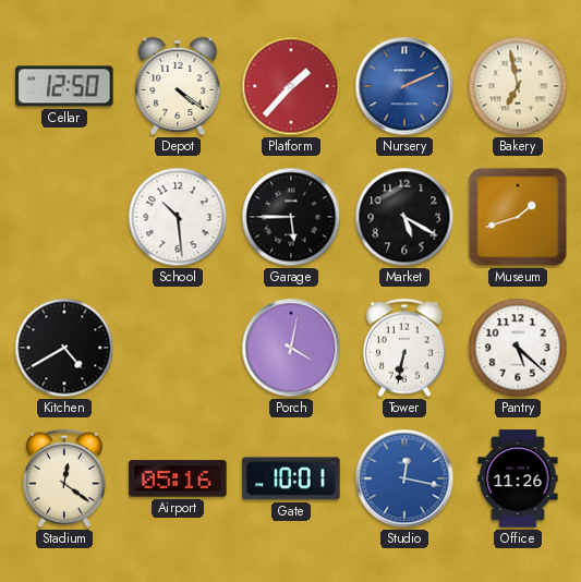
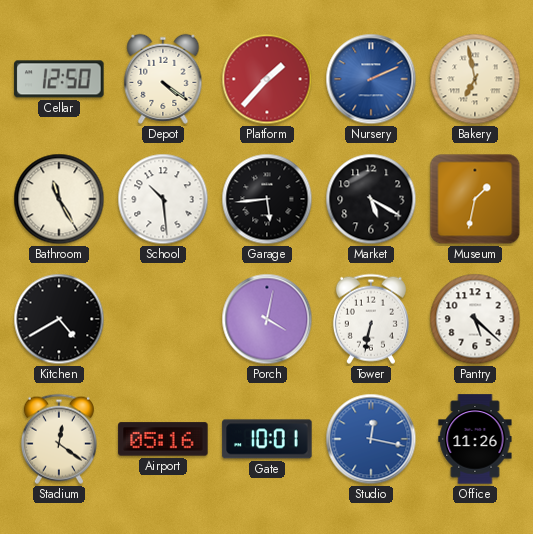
Bathroom: none -> 11:25
Garage: 5:45 -> 5:44
Museum: 1:42 -> 1:32
